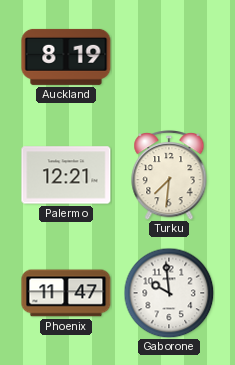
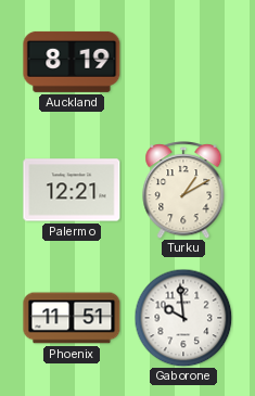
Turku: 7:31 -> 1:10
Phoenix: 11:47 -> 11:51
